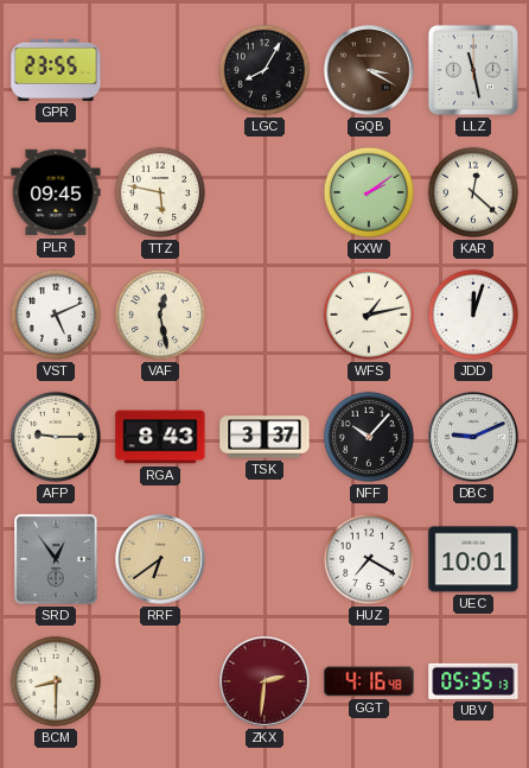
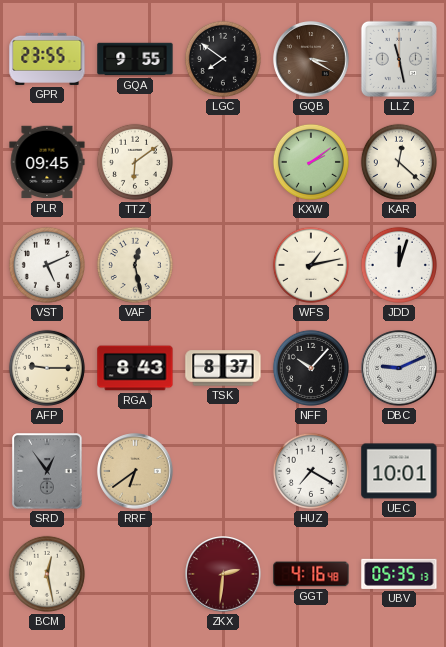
GQA: none -> 9:55
LGC: 8:05 -> 7:51
TTZ: 5:47 -> 6:09
TSK: 3:37 -> 8:37
BCM: 8:30 -> 12:28
